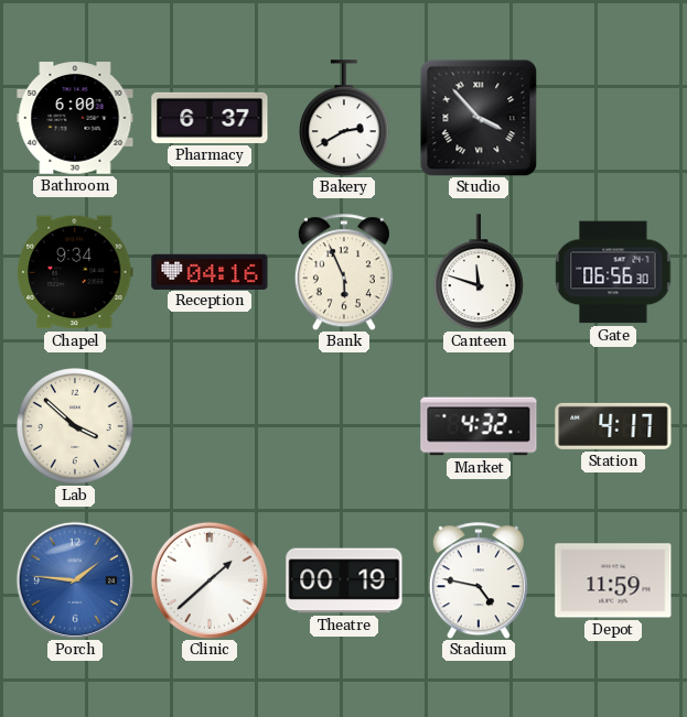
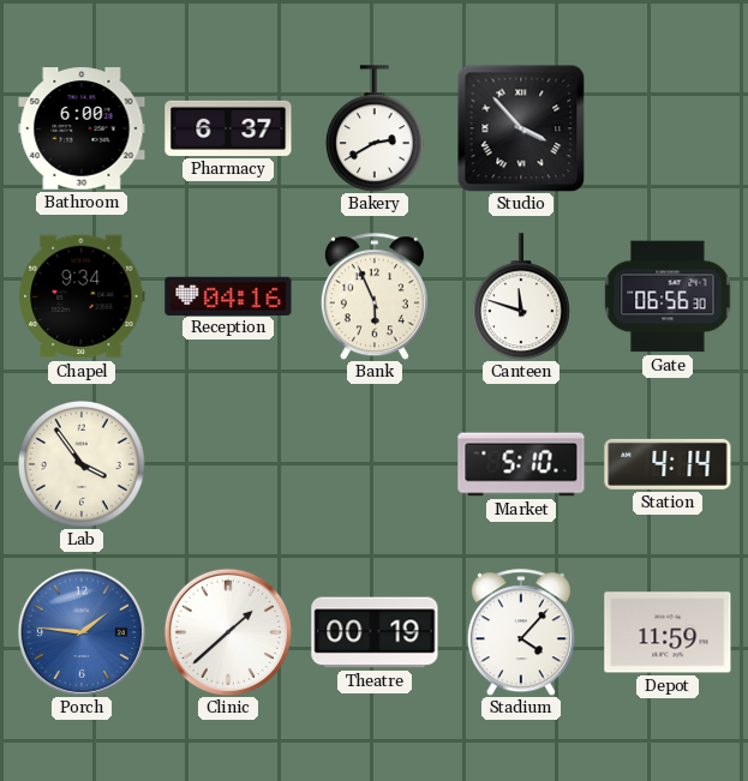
Lab: 3:52 -> 3:54
Market: 4:32 -> 5:10
Station: 4:17 -> 4:14
Stadium: 4:47 -> 4:07
